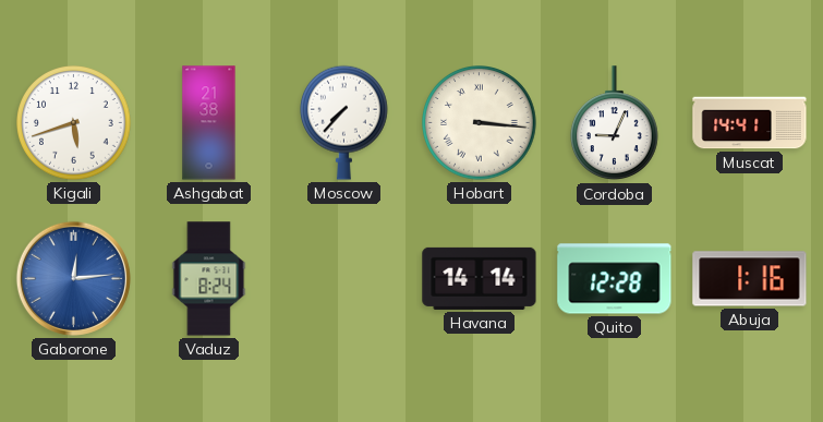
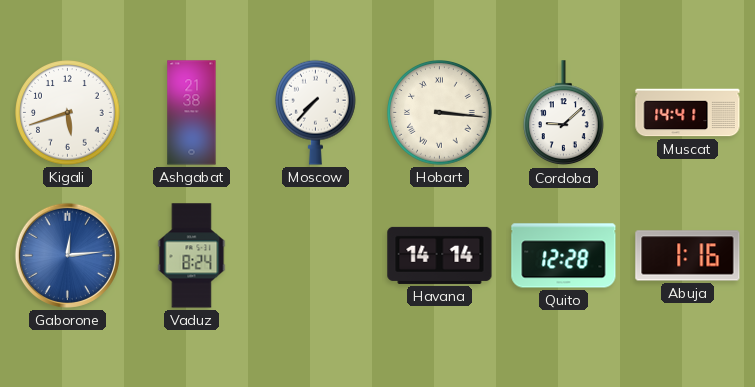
Cordoba: 9:04 -> 9:08
